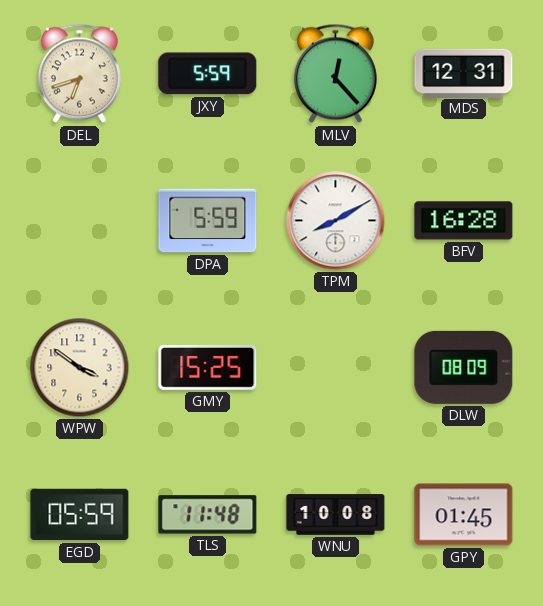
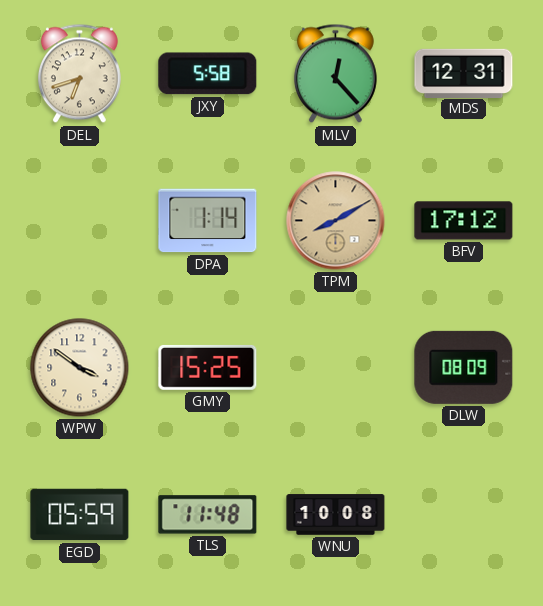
JXY: 5:59 -> 5:58
DPA: 5:59 -> 1:14
TPM dial: white -> champagne
BFV: 16:28 -> 17:12
GPY: 01:45 -> none
